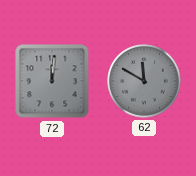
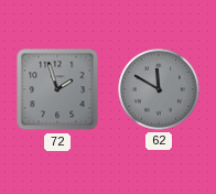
72: 12:01 -> 1:57
